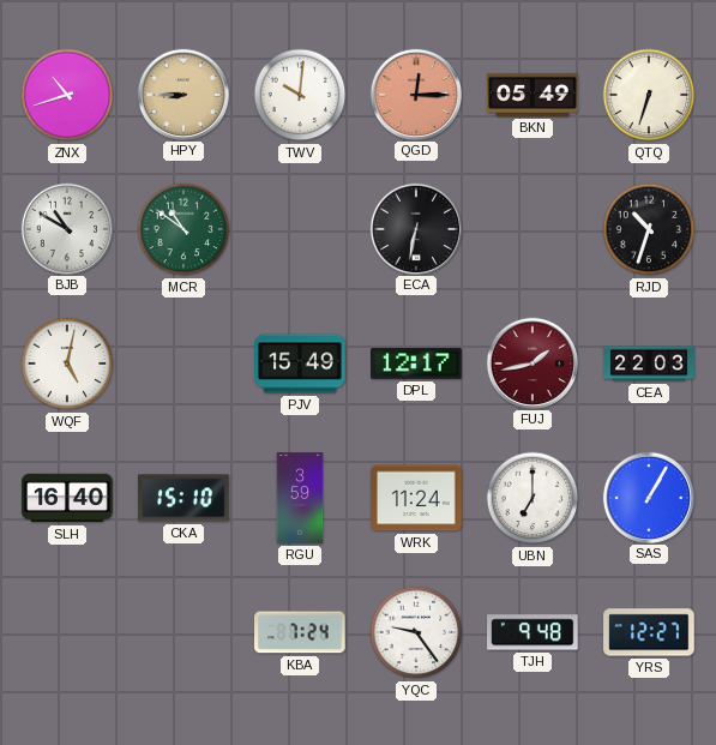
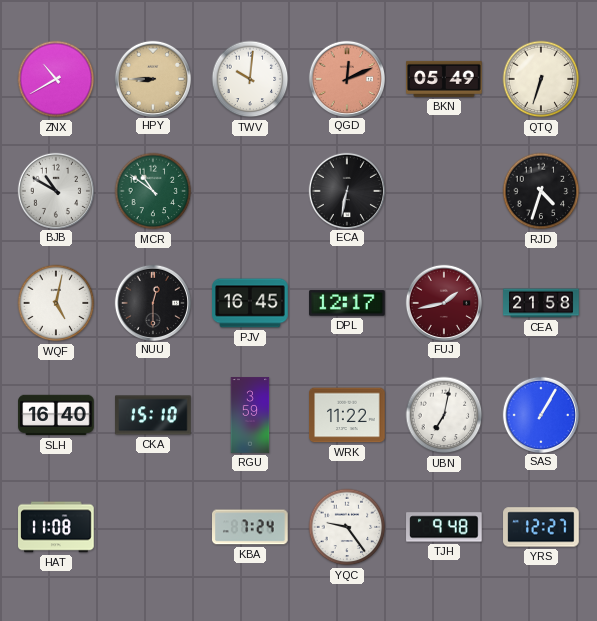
ZNX: 10:42 -> 10:40
QGD: 12:15 -> 12:11
RJD: 10:33 -> 4:33
NUU: none -> 12:30
PJV: 15:49 -> 16:45
CEA: 22:03 -> 21:58
WRK: 11:24 -> 11:22
UBN: 7:00 -> 7:02
HAT: none -> 11:08
